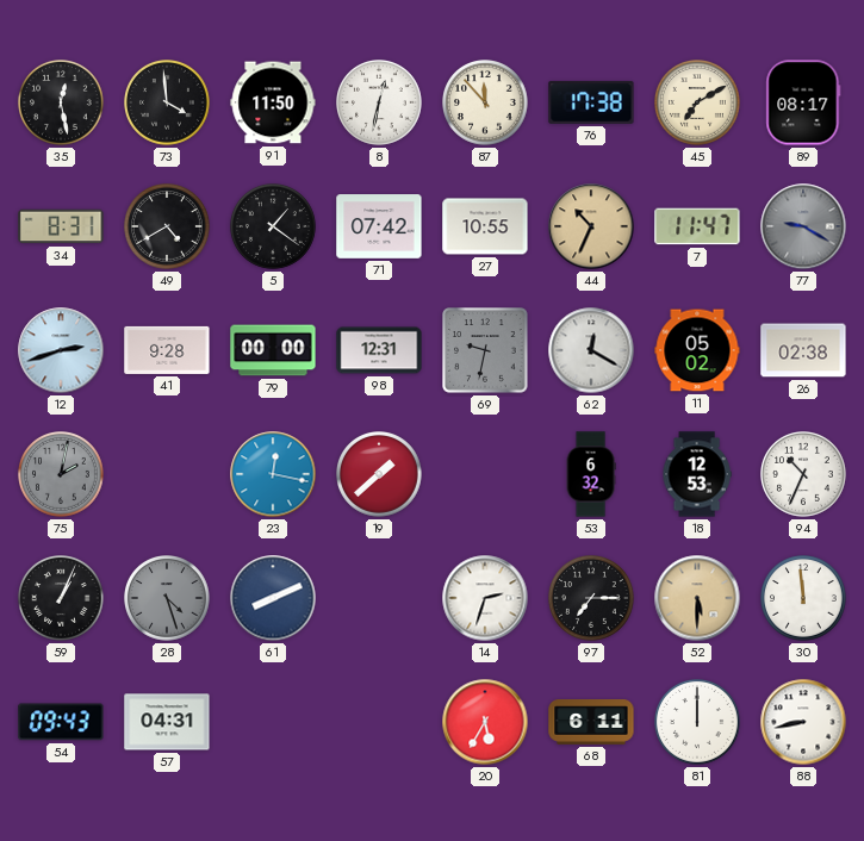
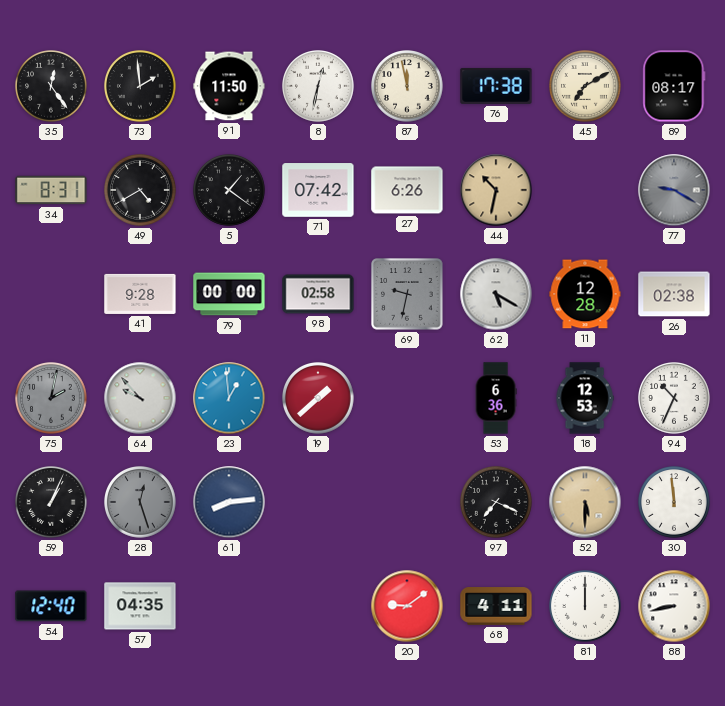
35: 12:28 -> 12:24
73: 3:59 -> 1:59
87: 11:53 -> 11:58
27: 10:55 -> 6:26
44: 10:34 -> 10:32
7: 11:47 -> none
12: 2:42 -> none
98: 12:31 -> 02:58
62: 12:20 -> 5:20
11: 05:02 -> 12:28
64: none -> 9:53
23: 12:17 -> 12:59
53: 6:32 -> 6:36
28: 4:27 -> 12:27
61: 8:11 -> 8:14
14: 2:33 -> none
97: 7:15 -> 7:19
54: 09:43 -> 12:40
57: 04:31 -> 04:35
20: 5:35 -> 9:09
68: 6:11 -> 4:11
